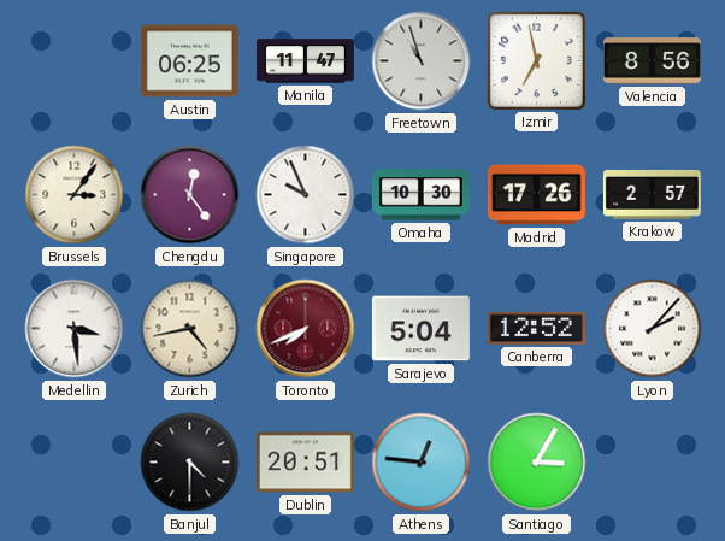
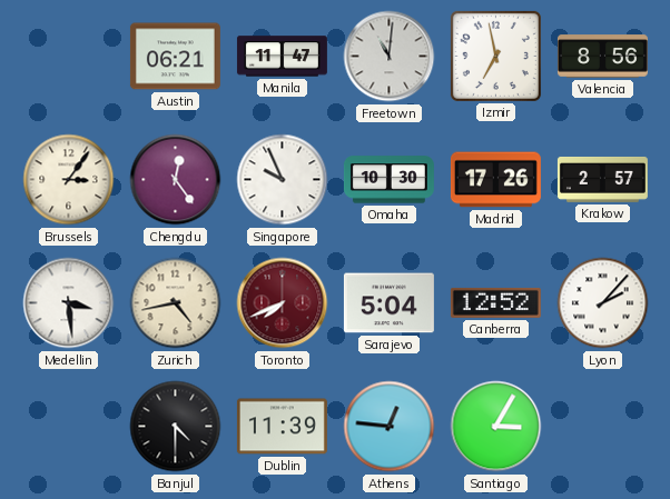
Austin: 06:25 -> 06:21
Freetown: 10:57 -> 11:01
Dublin: 20:51 -> 11:39
